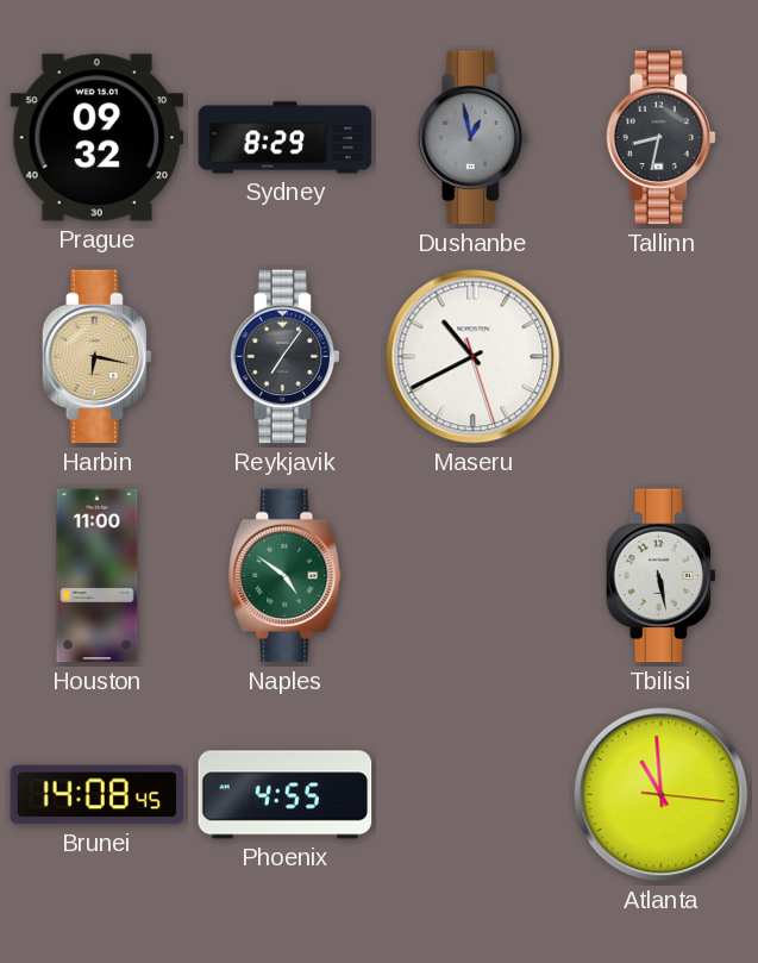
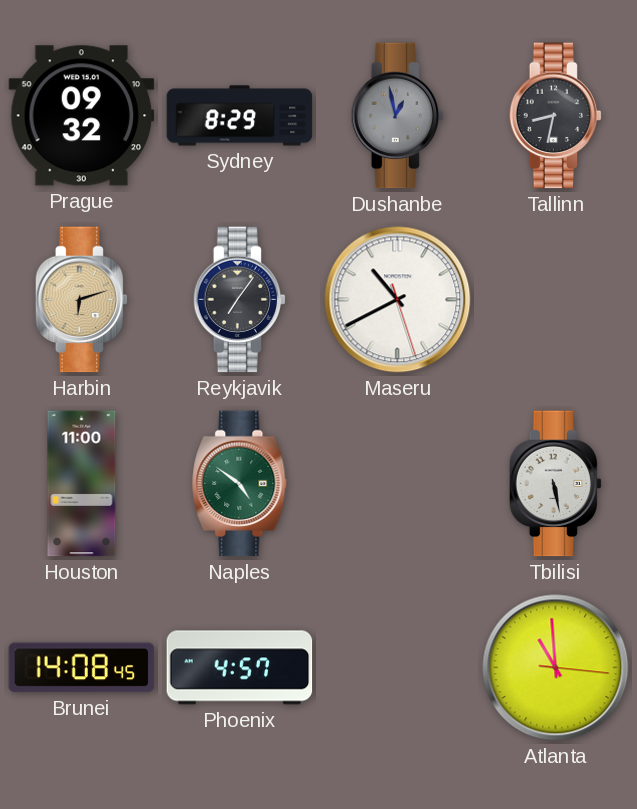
Harbin: 6:17 -> 6:12
Phoenix: 4:55 -> 4:57
